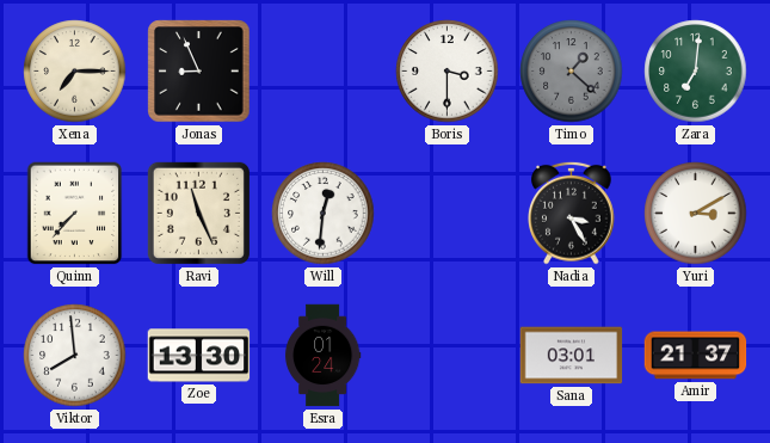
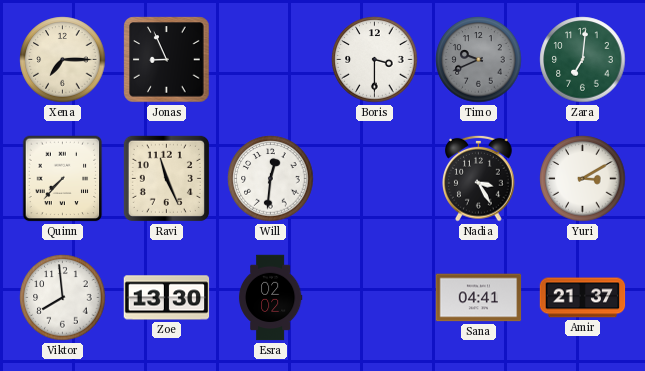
Timo: 1:22 -> 9:41
Esra: 01:24 -> 02:02
Sana: 03:01 -> 04:41
